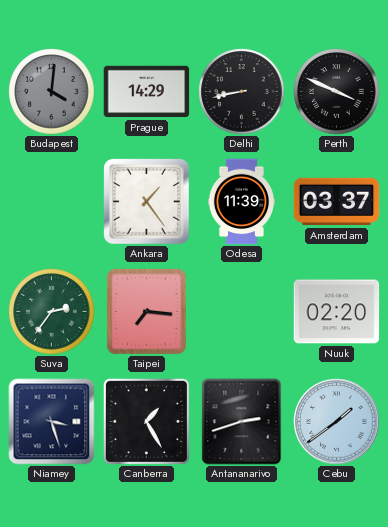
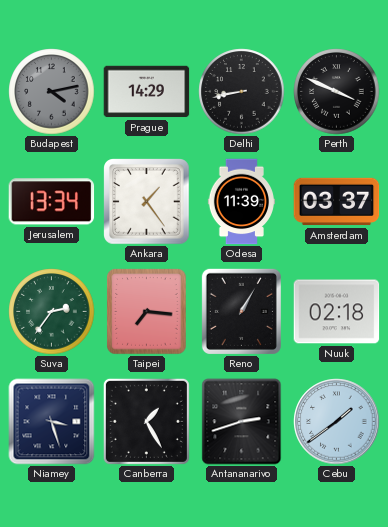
Budapest: 4:01 -> 4:13
Jerusalem: none -> 13:34
Reno: none -> 1:05
Nuuk: 02:20 -> 02:18
